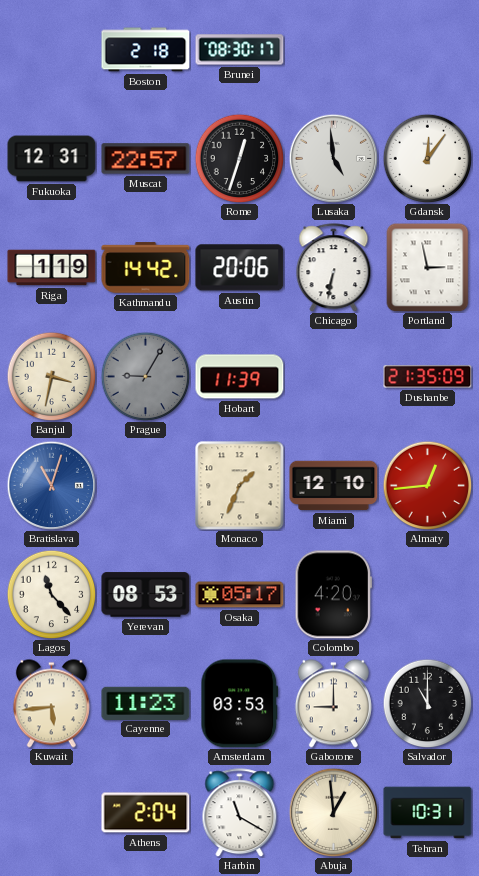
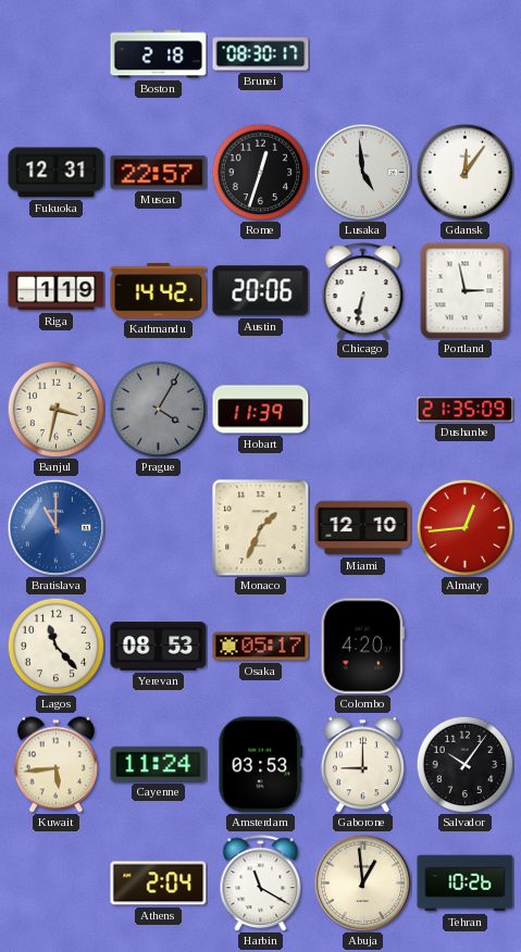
Prague: 9:05 -> 4:05
Bratislava: 11:03 -> 11:00
Cayenne: 11:23 -> 11:24
Salvador: 11:00 -> 10:06
Tehran: 10:31 -> 10:26
